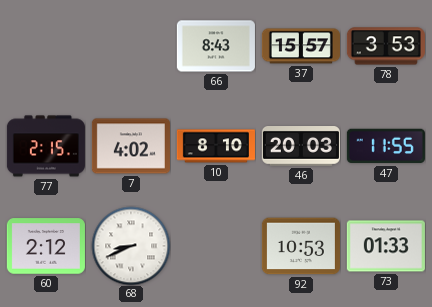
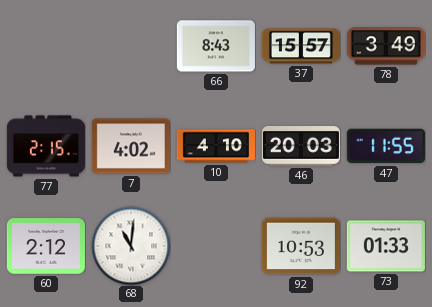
78: 3:53 -> 3:49
10: 8:10 -> 4:10
68: 8:41 -> 11:01
